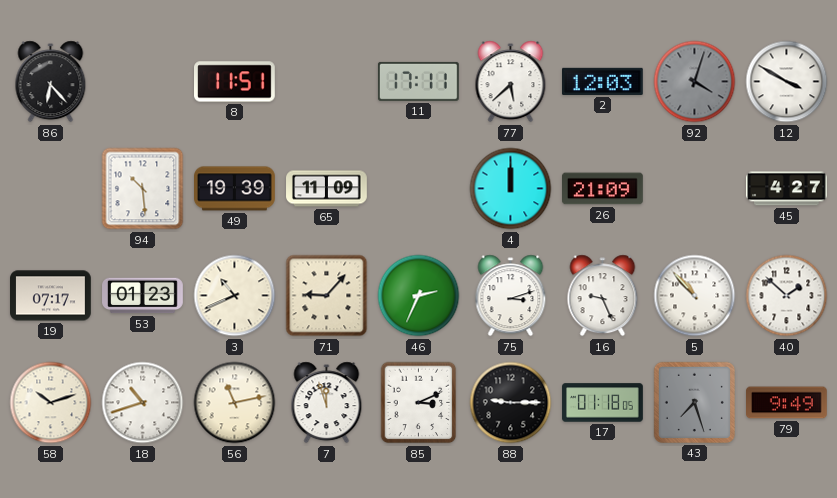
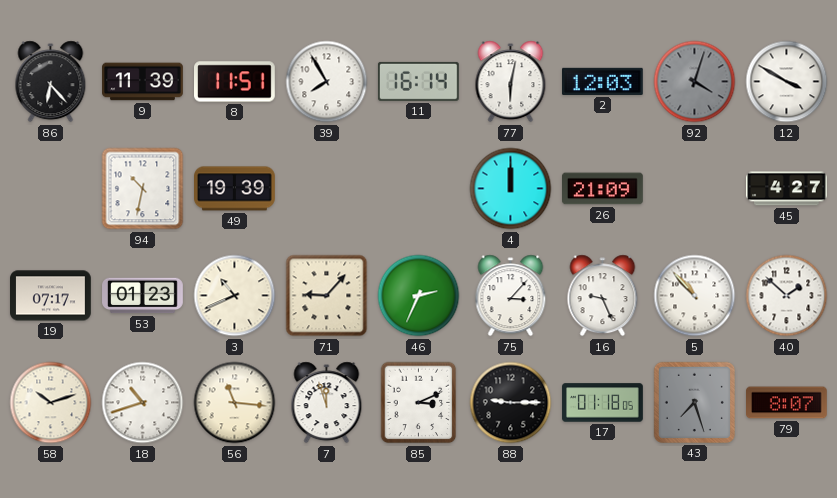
9: none -> 11:39
39: none -> 7:55
11: 17:11 -> 16:14
77: 5:38 -> 6:02
94: 10:29 -> 10:32
65: 11:09 -> none
75: 3:12 -> 3:07
56: 11:13 -> 11:16
79: 9:49 -> 8:07
